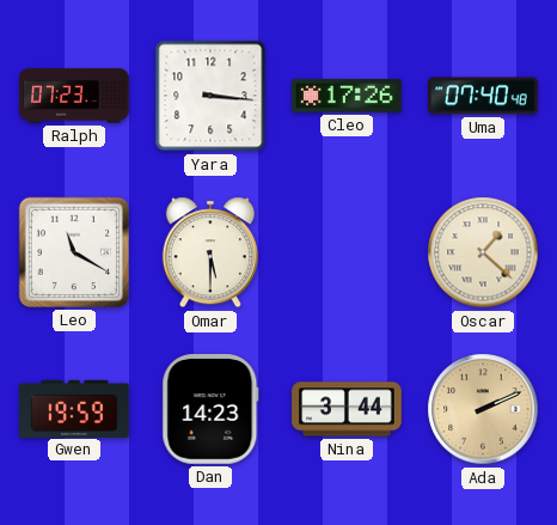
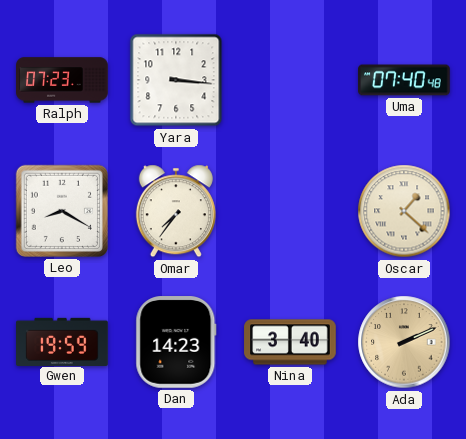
Cleo: 17:26 -> none
Leo: 11:20 -> 8:20
Omar: 5:30 -> 7:36
Nina: 3:44 -> 3:40
